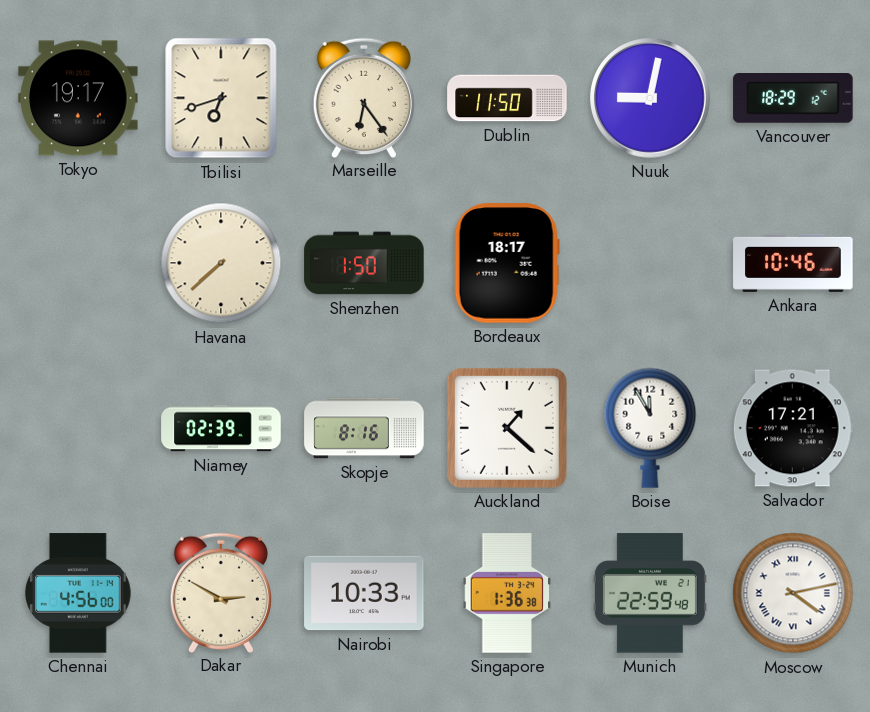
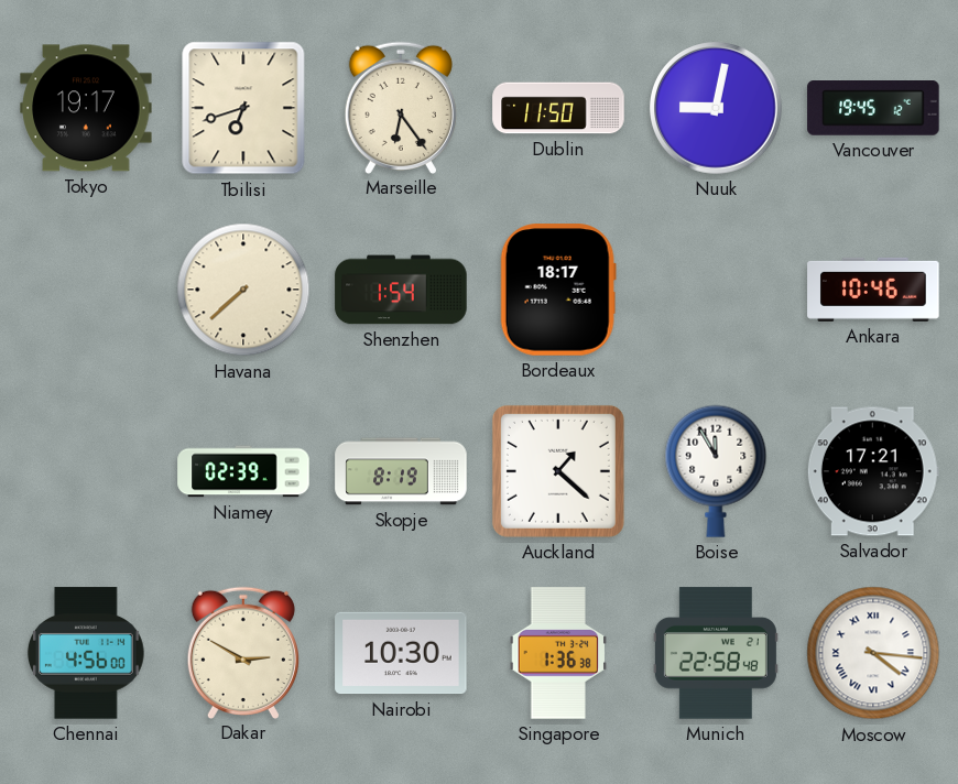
Vancouver: 18:29 -> 19:45
Shenzhen: 1:50 -> 1:54
Skopje: 8:16 -> 8:19
Nairobi: 10:33 -> 10:30
Munich: 22:59 -> 22:58
Moscow: 4:13 -> 4:16
